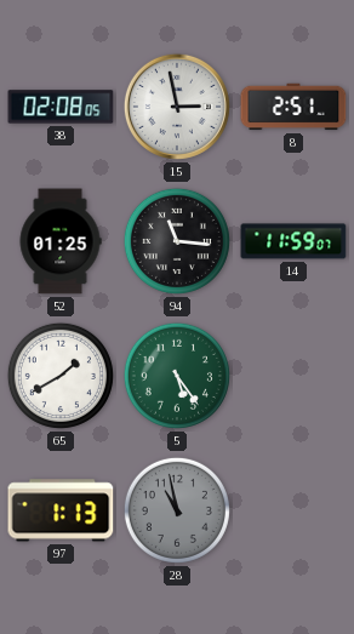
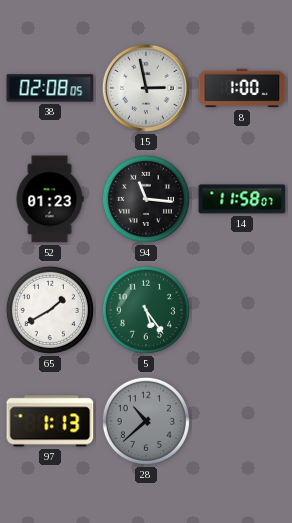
8: 2:51 -> 1:00
52: 01:25 -> 01:23
14: 11:59 -> 11:58
28: 10:58 -> 10:38
